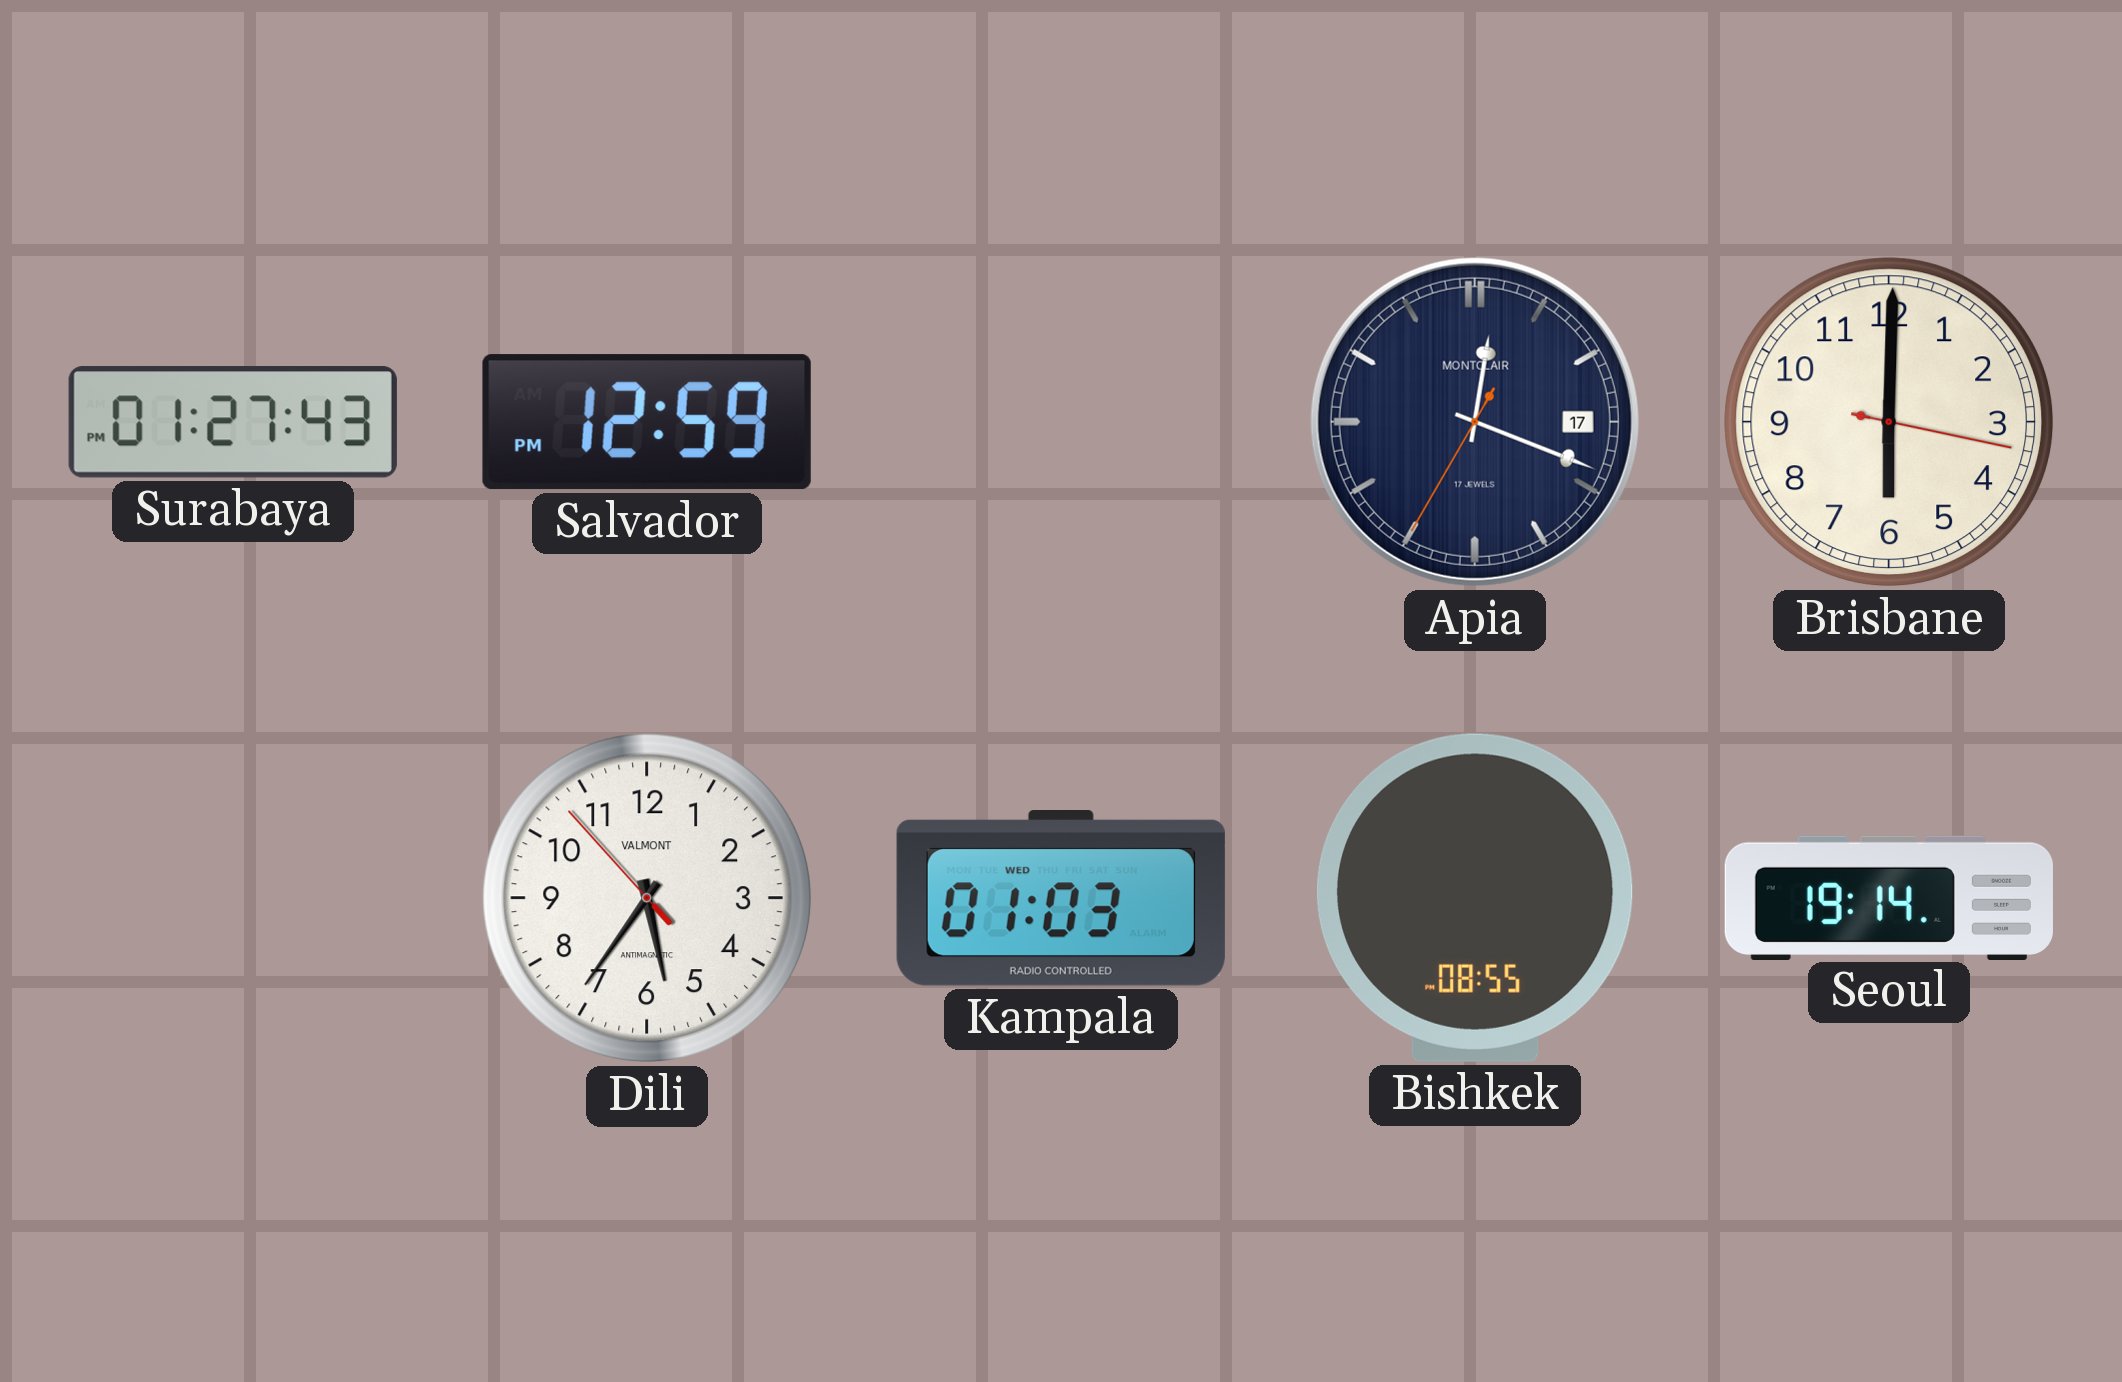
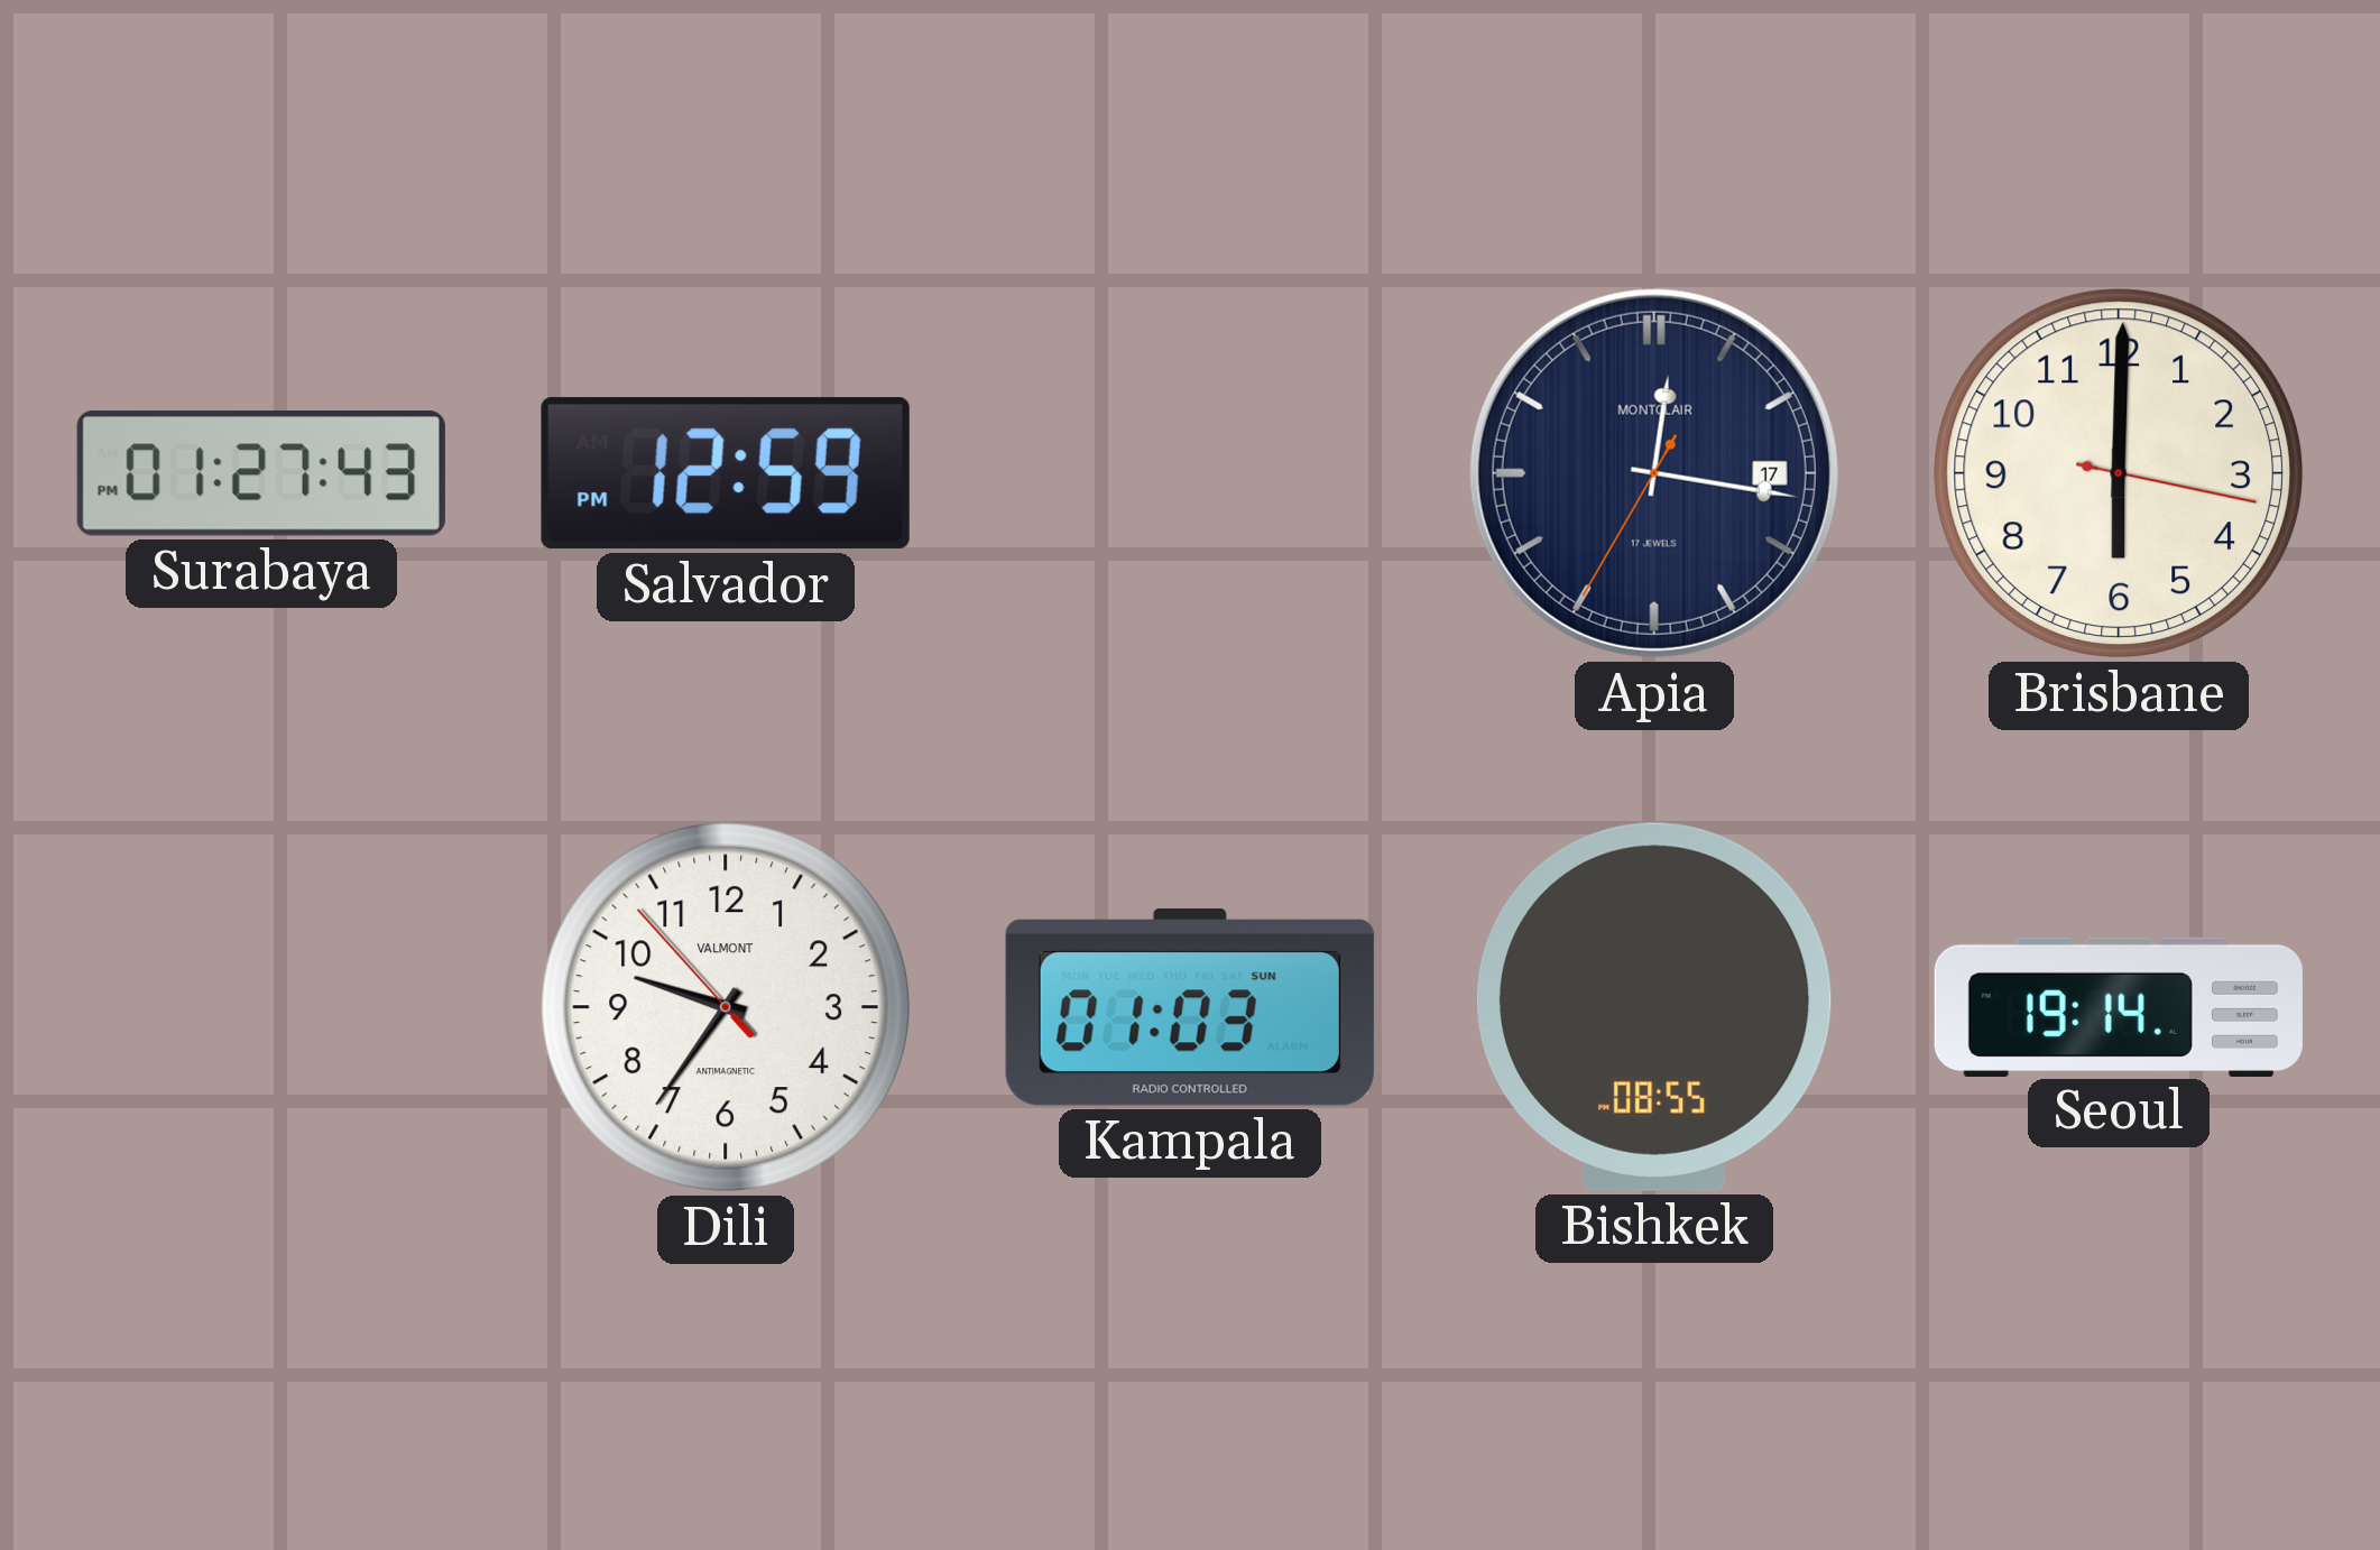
Apia: 12:18 -> 12:16
Dili: 5:35 -> 9:35
Kampala date: WED -> SUN
